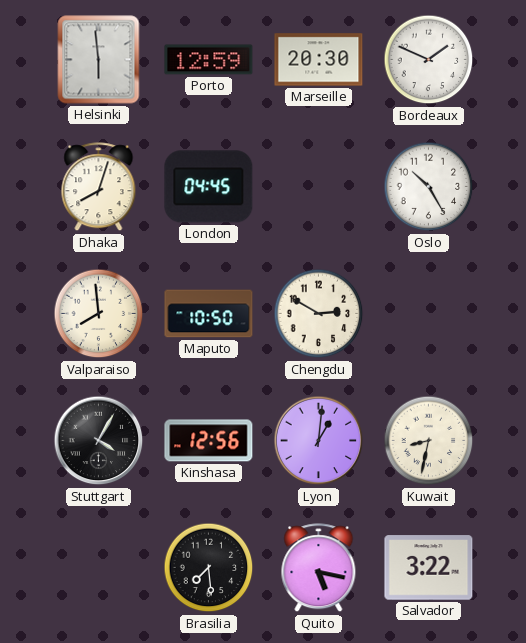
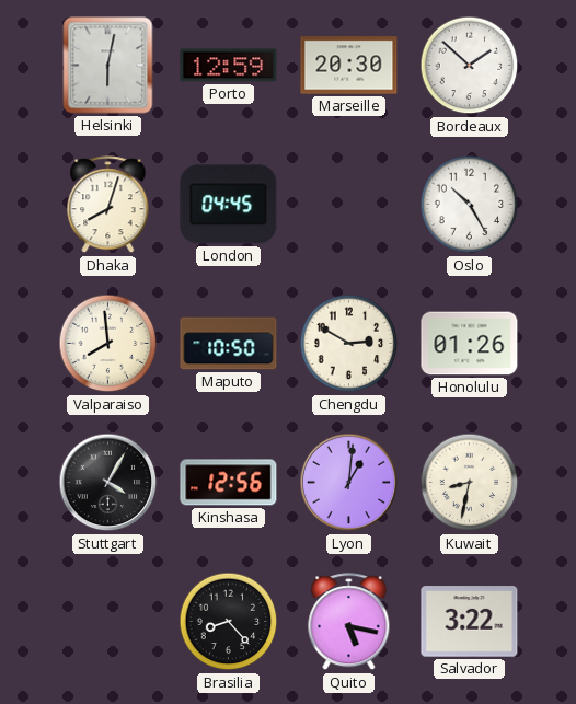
Helsinki: 5:59 -> 6:02
Bordeaux: 1:49 -> 1:52
Honolulu: none -> 01:26
Brasilia: 7:29 -> 8:23
